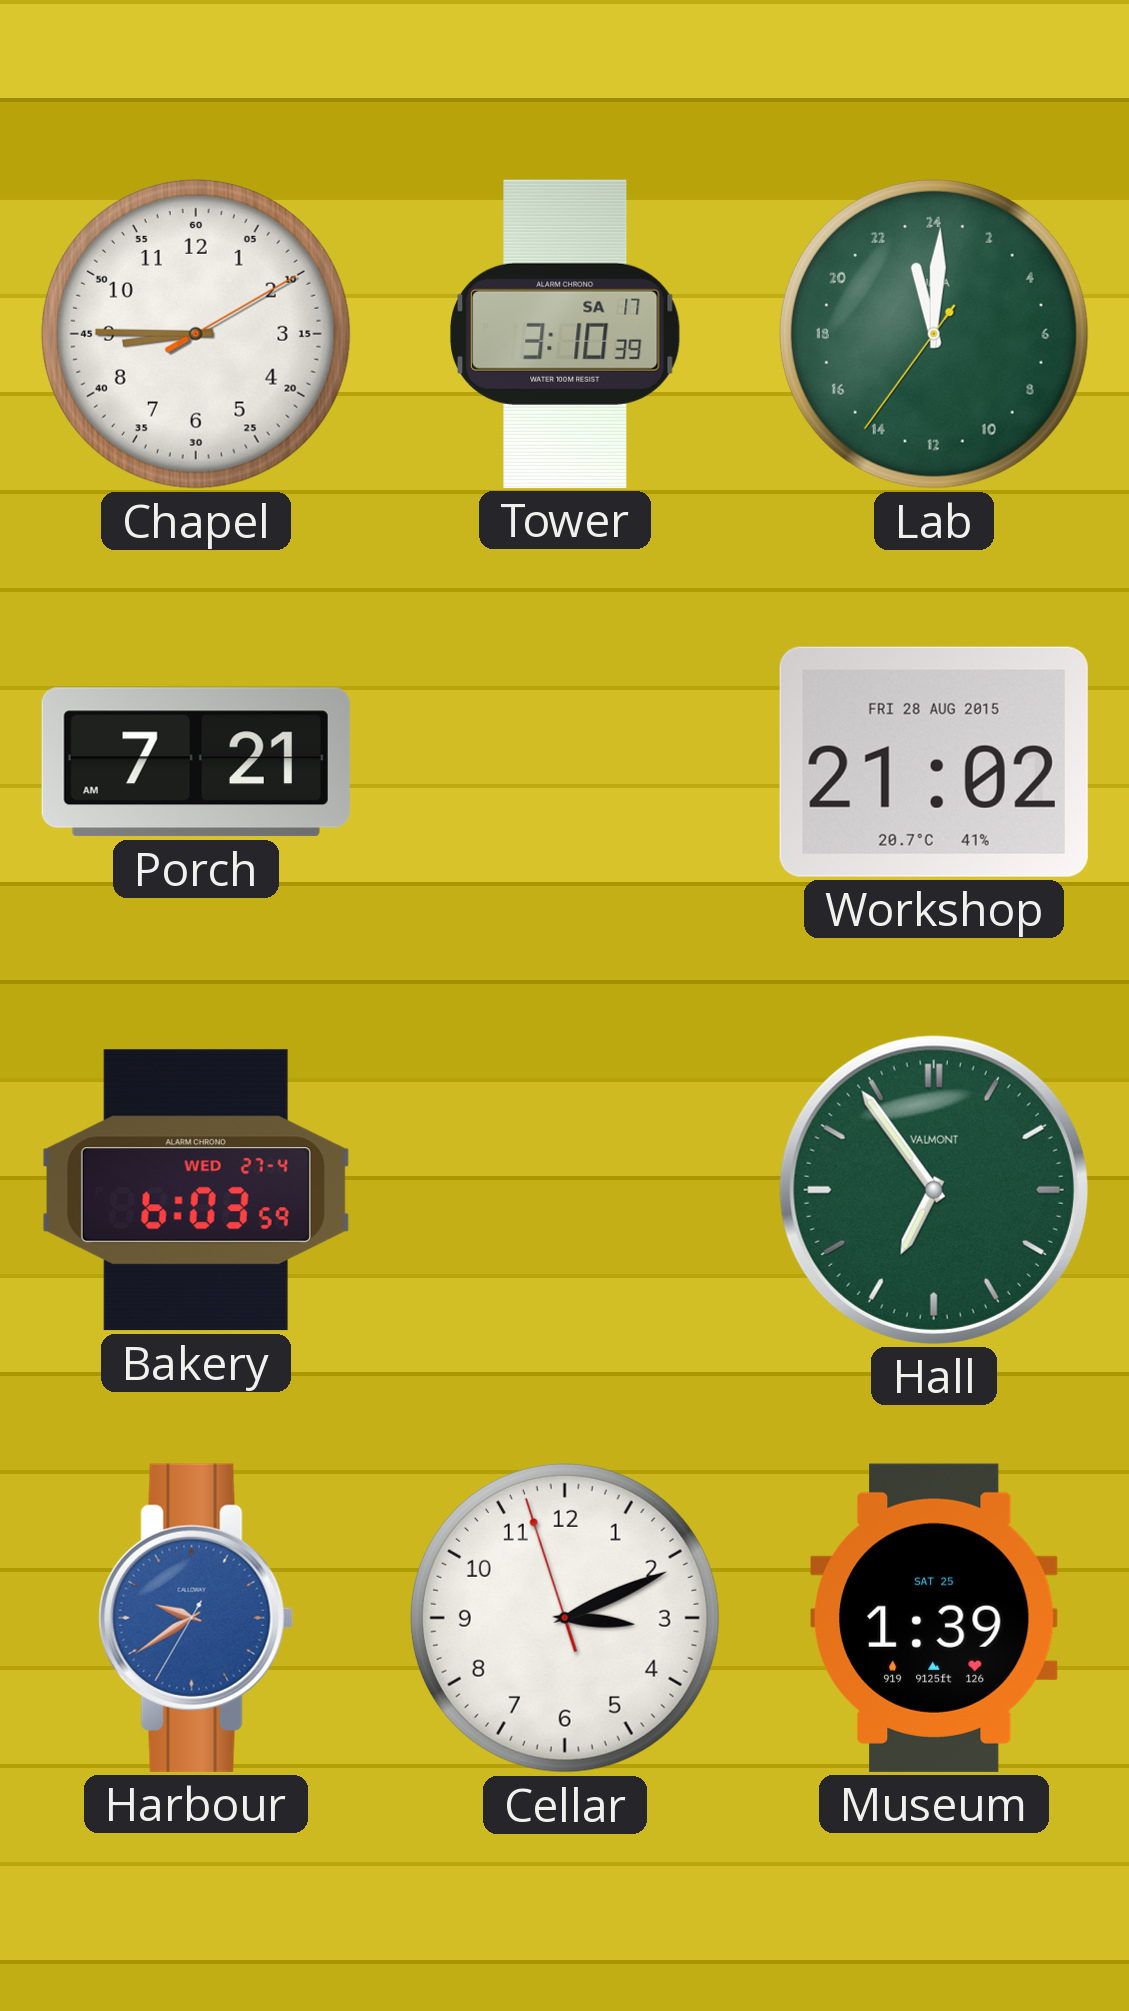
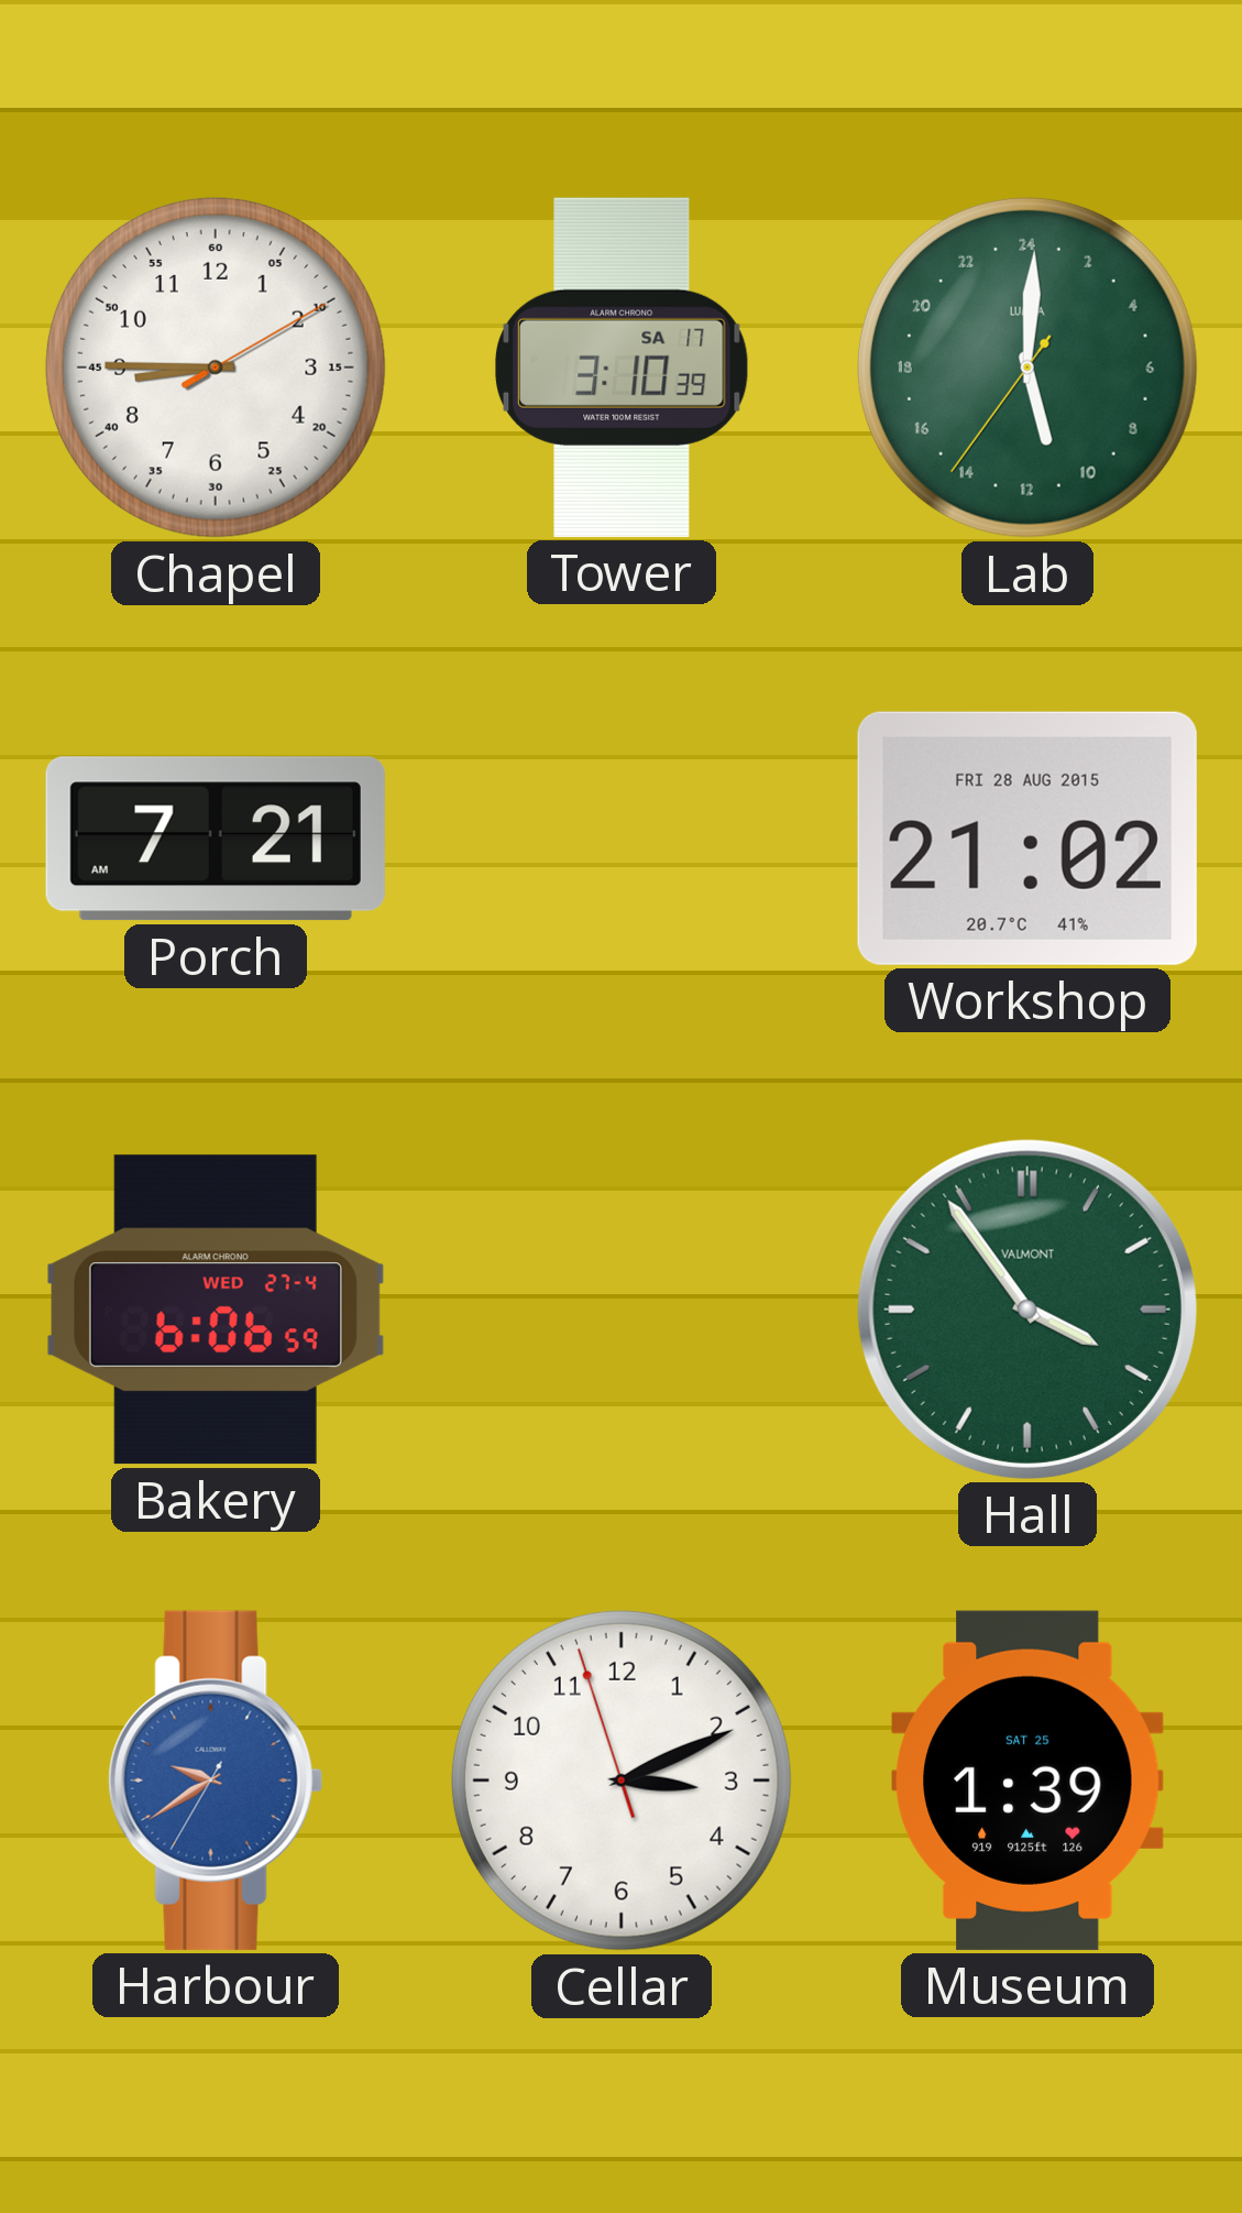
Lab: 23:00 -> 11:00
Bakery: 6:03 -> 6:06
Hall: 6:54 -> 3:54
